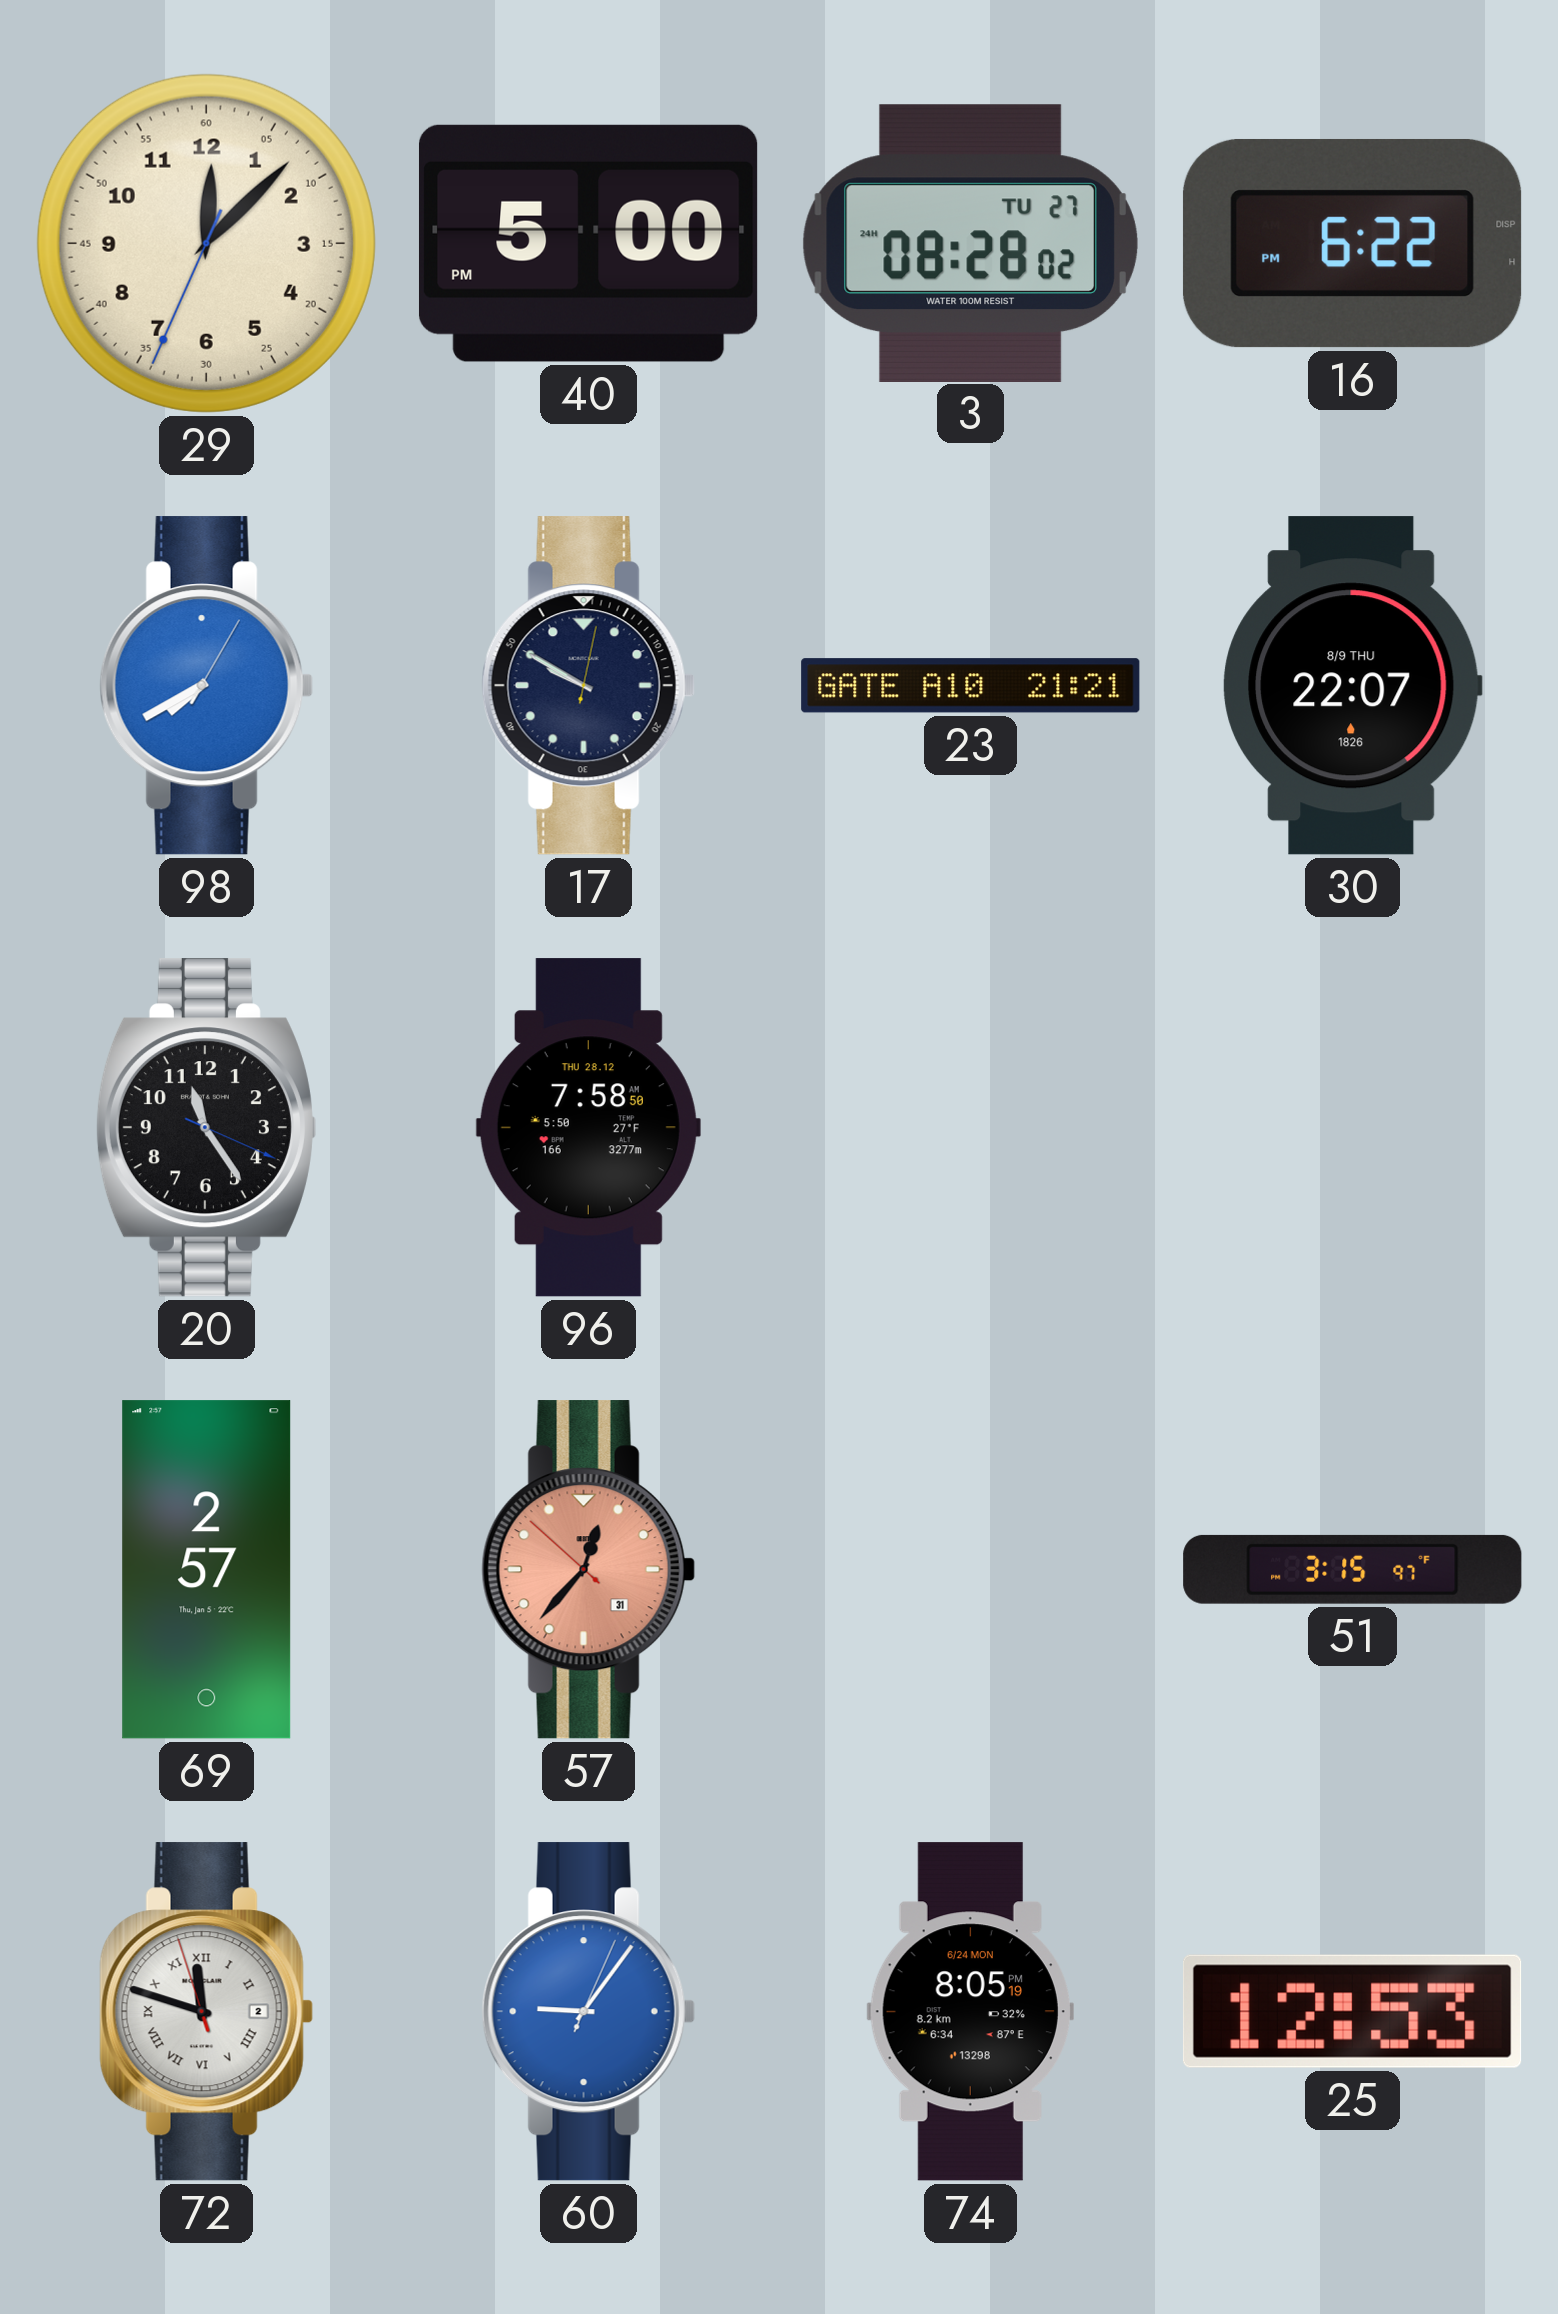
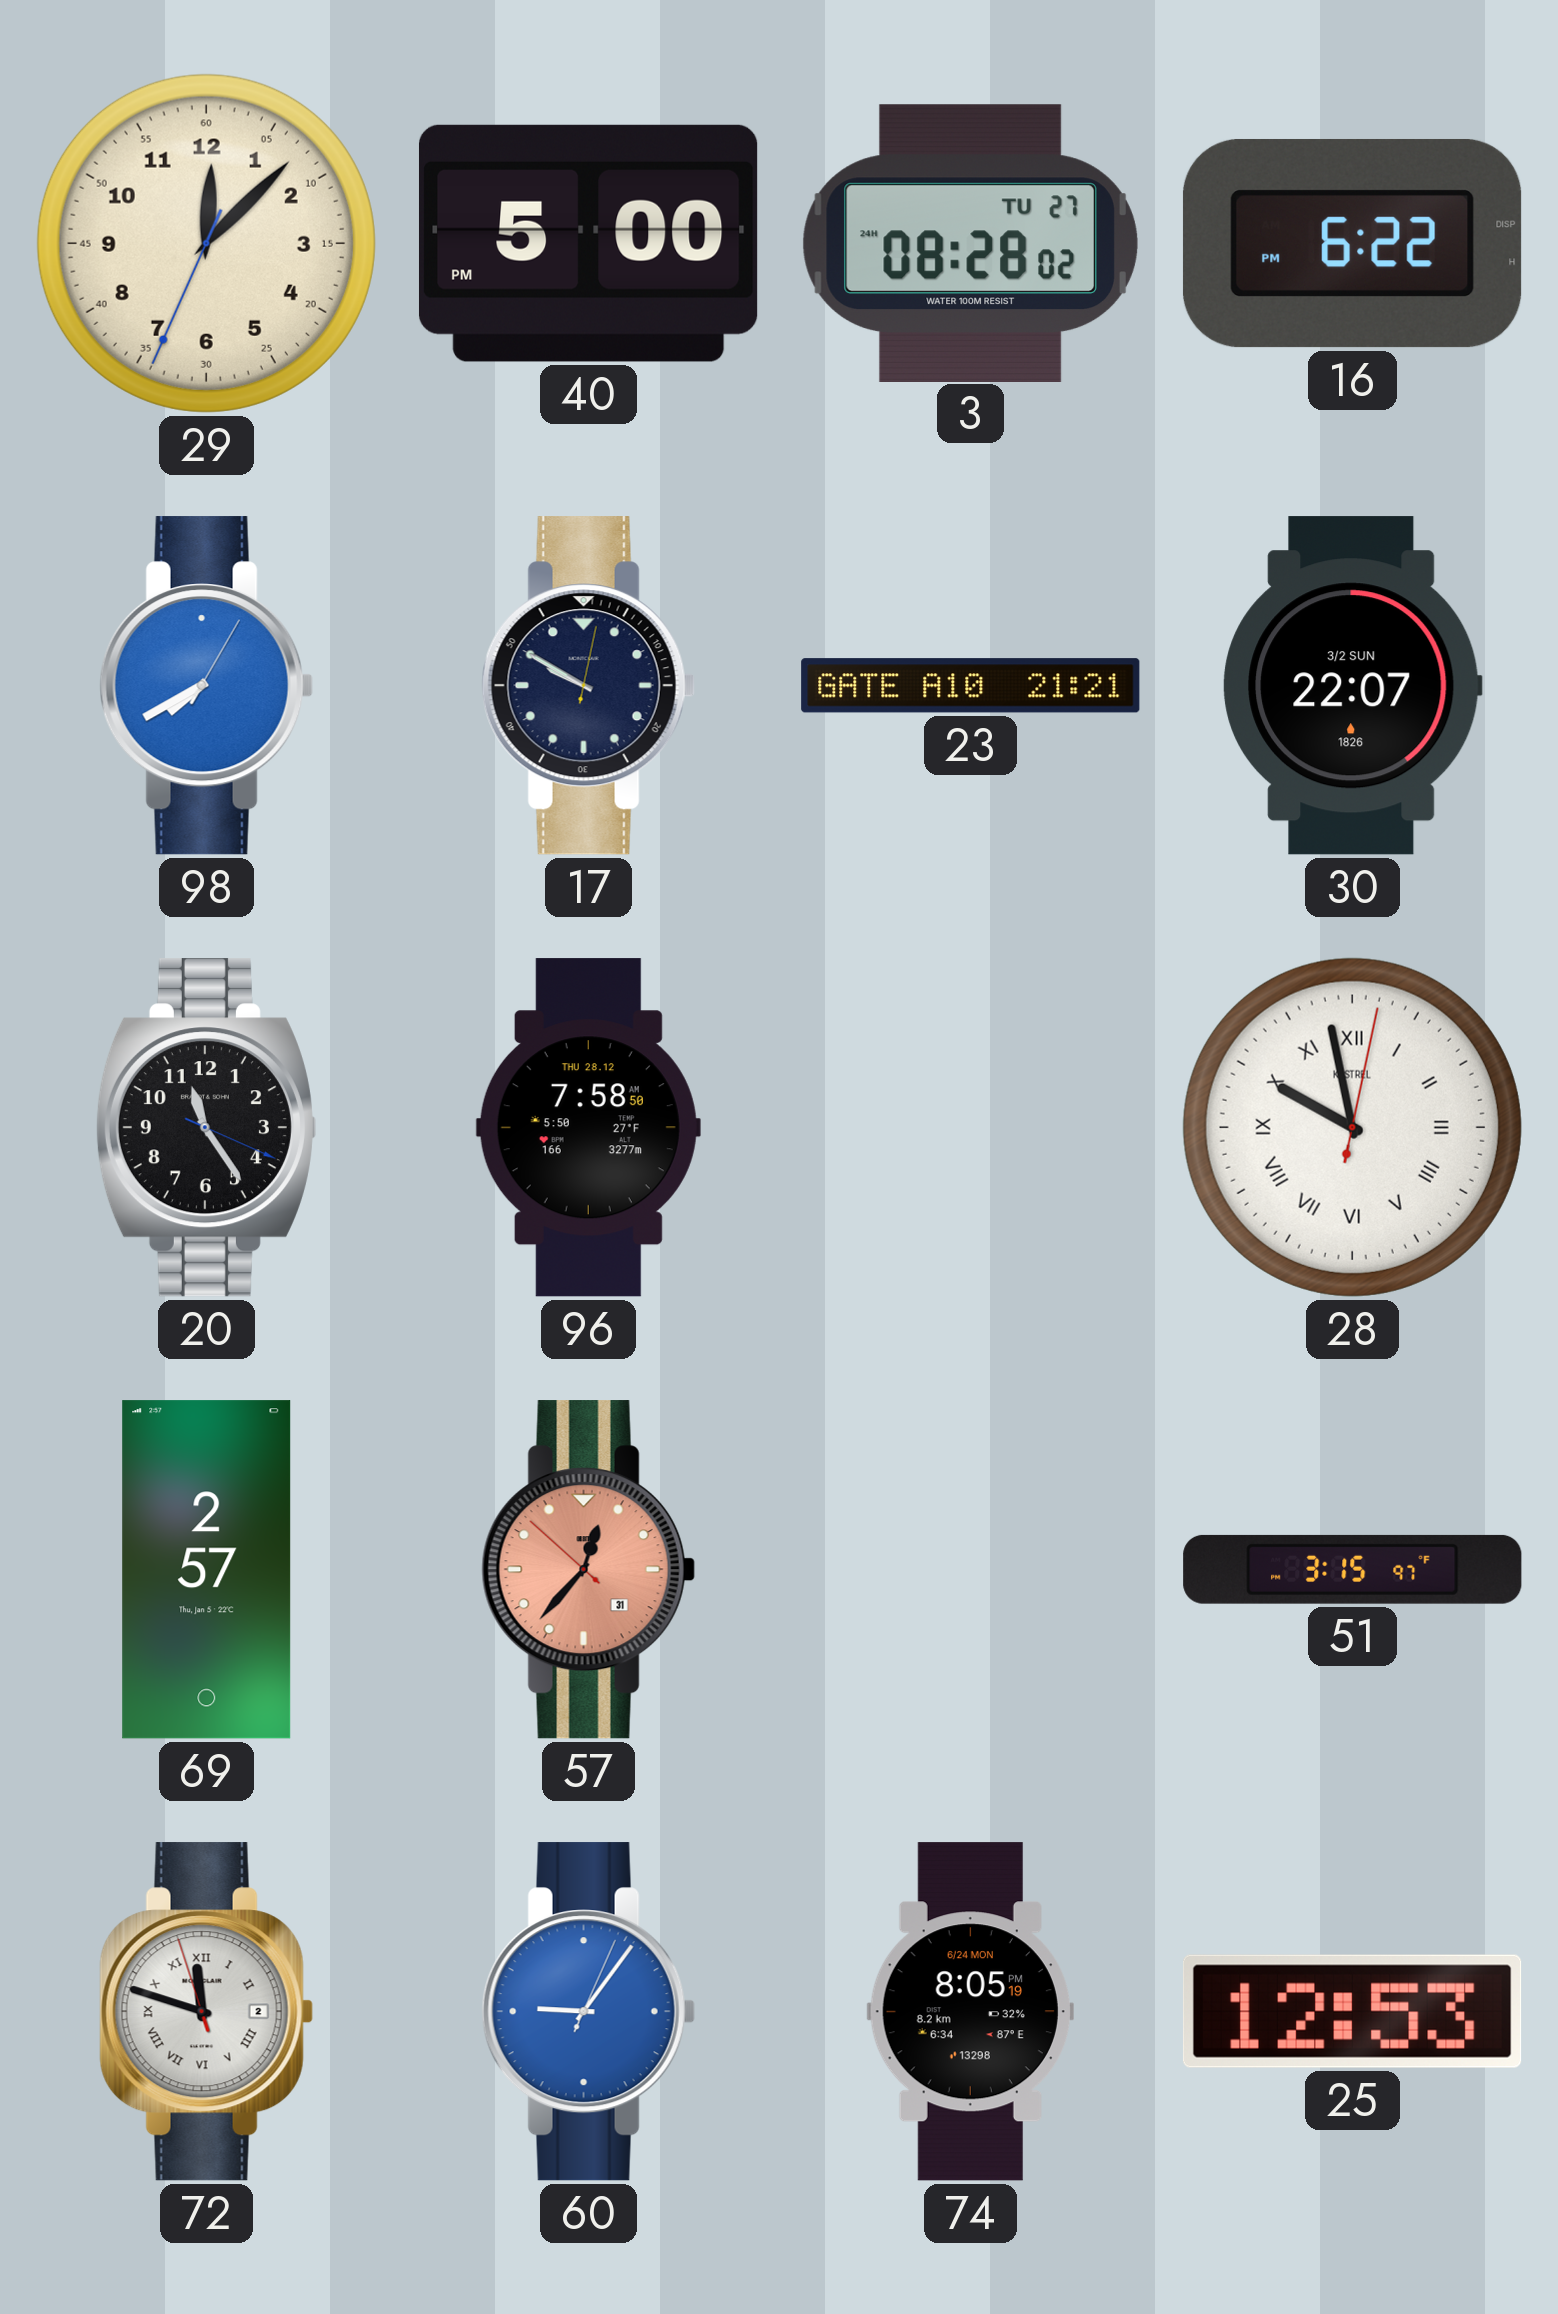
30 date: 8/9 THU -> 3/2 SUN
28: none -> 9:58
